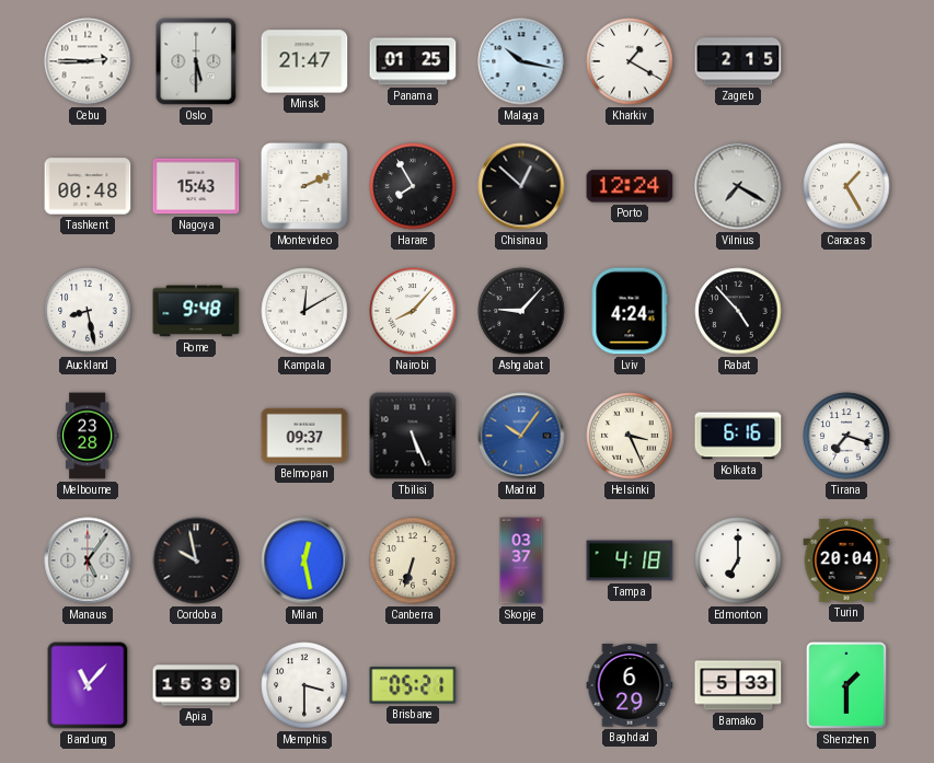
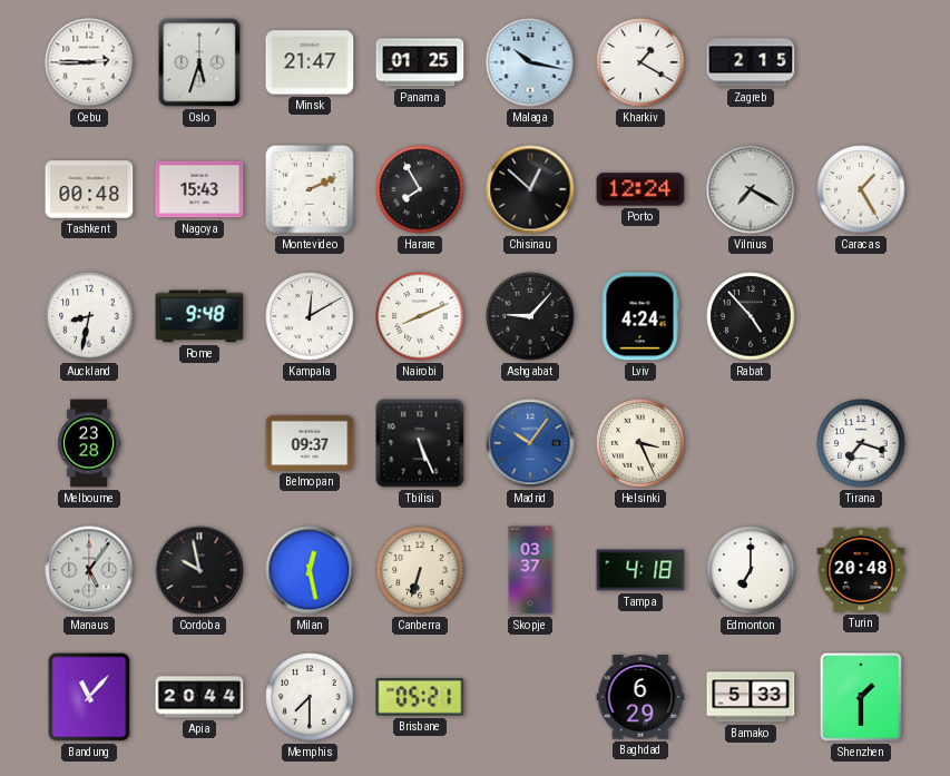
Oslo: 5:30 -> 5:33
Auckland: 8:28 -> 8:32
Nairobi: 8:07 -> 8:11
Kolkata: 6:16 -> none
Turin: 20:04 -> 20:48
Apia: 15:39 -> 20:44
Memphis: 3:30 -> 7:30
